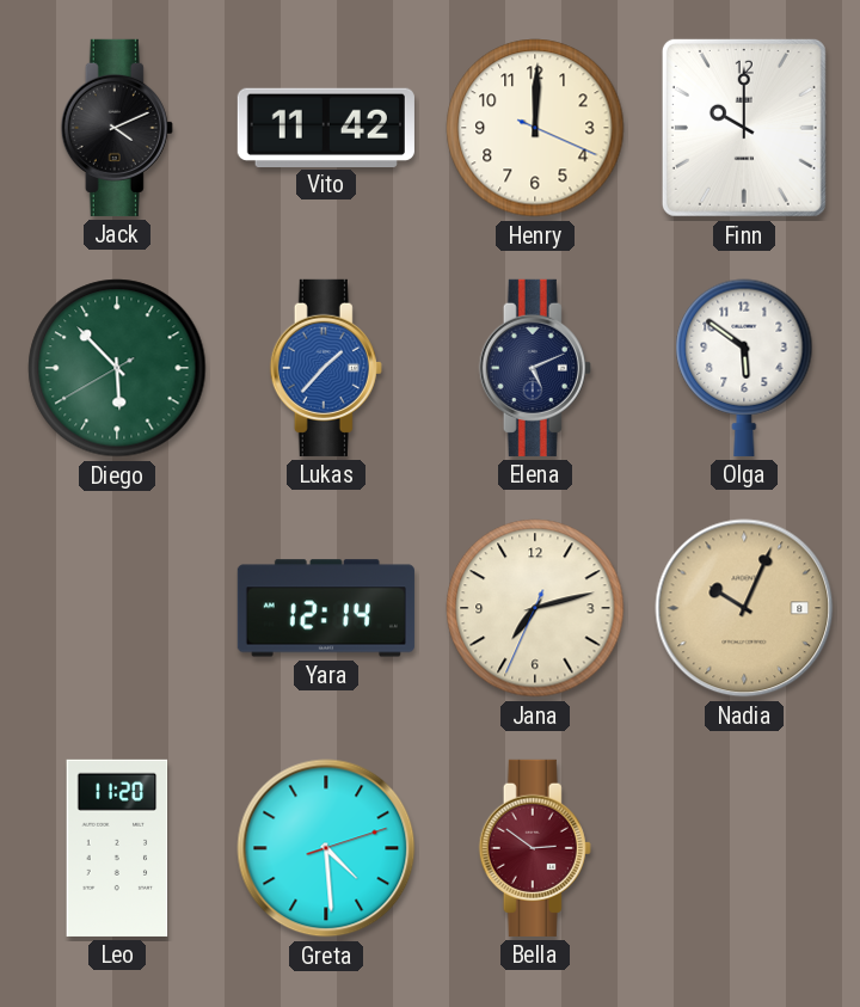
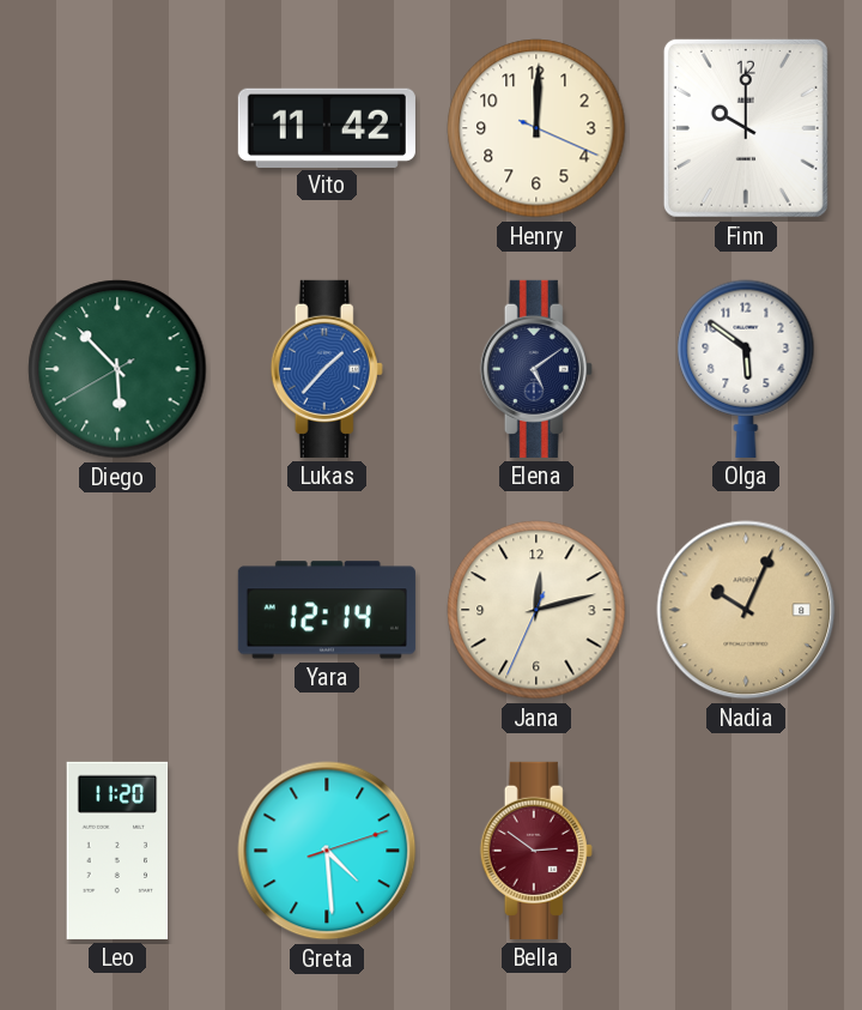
Jack: 4:11 -> none
Elena: 5:11 -> 5:09
Jana: 7:12 -> 12:12
